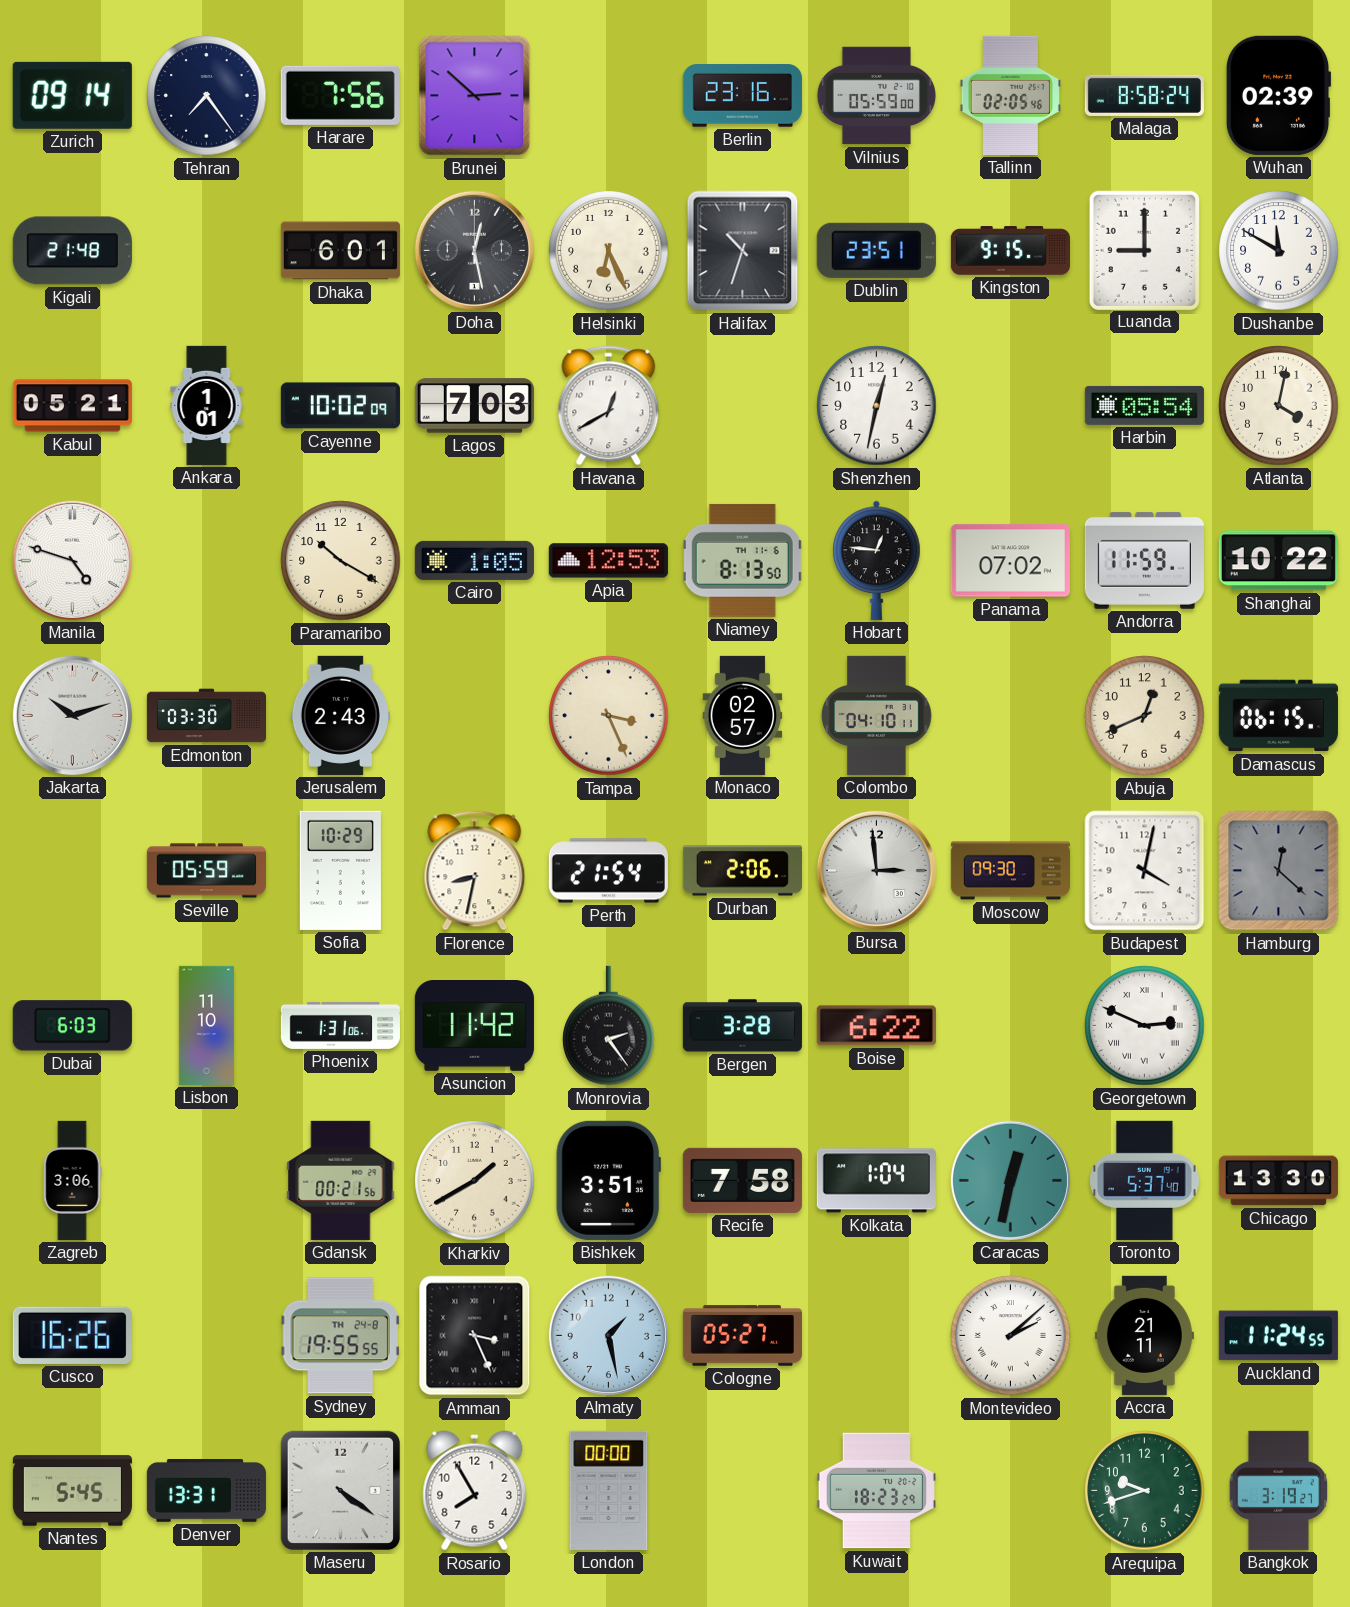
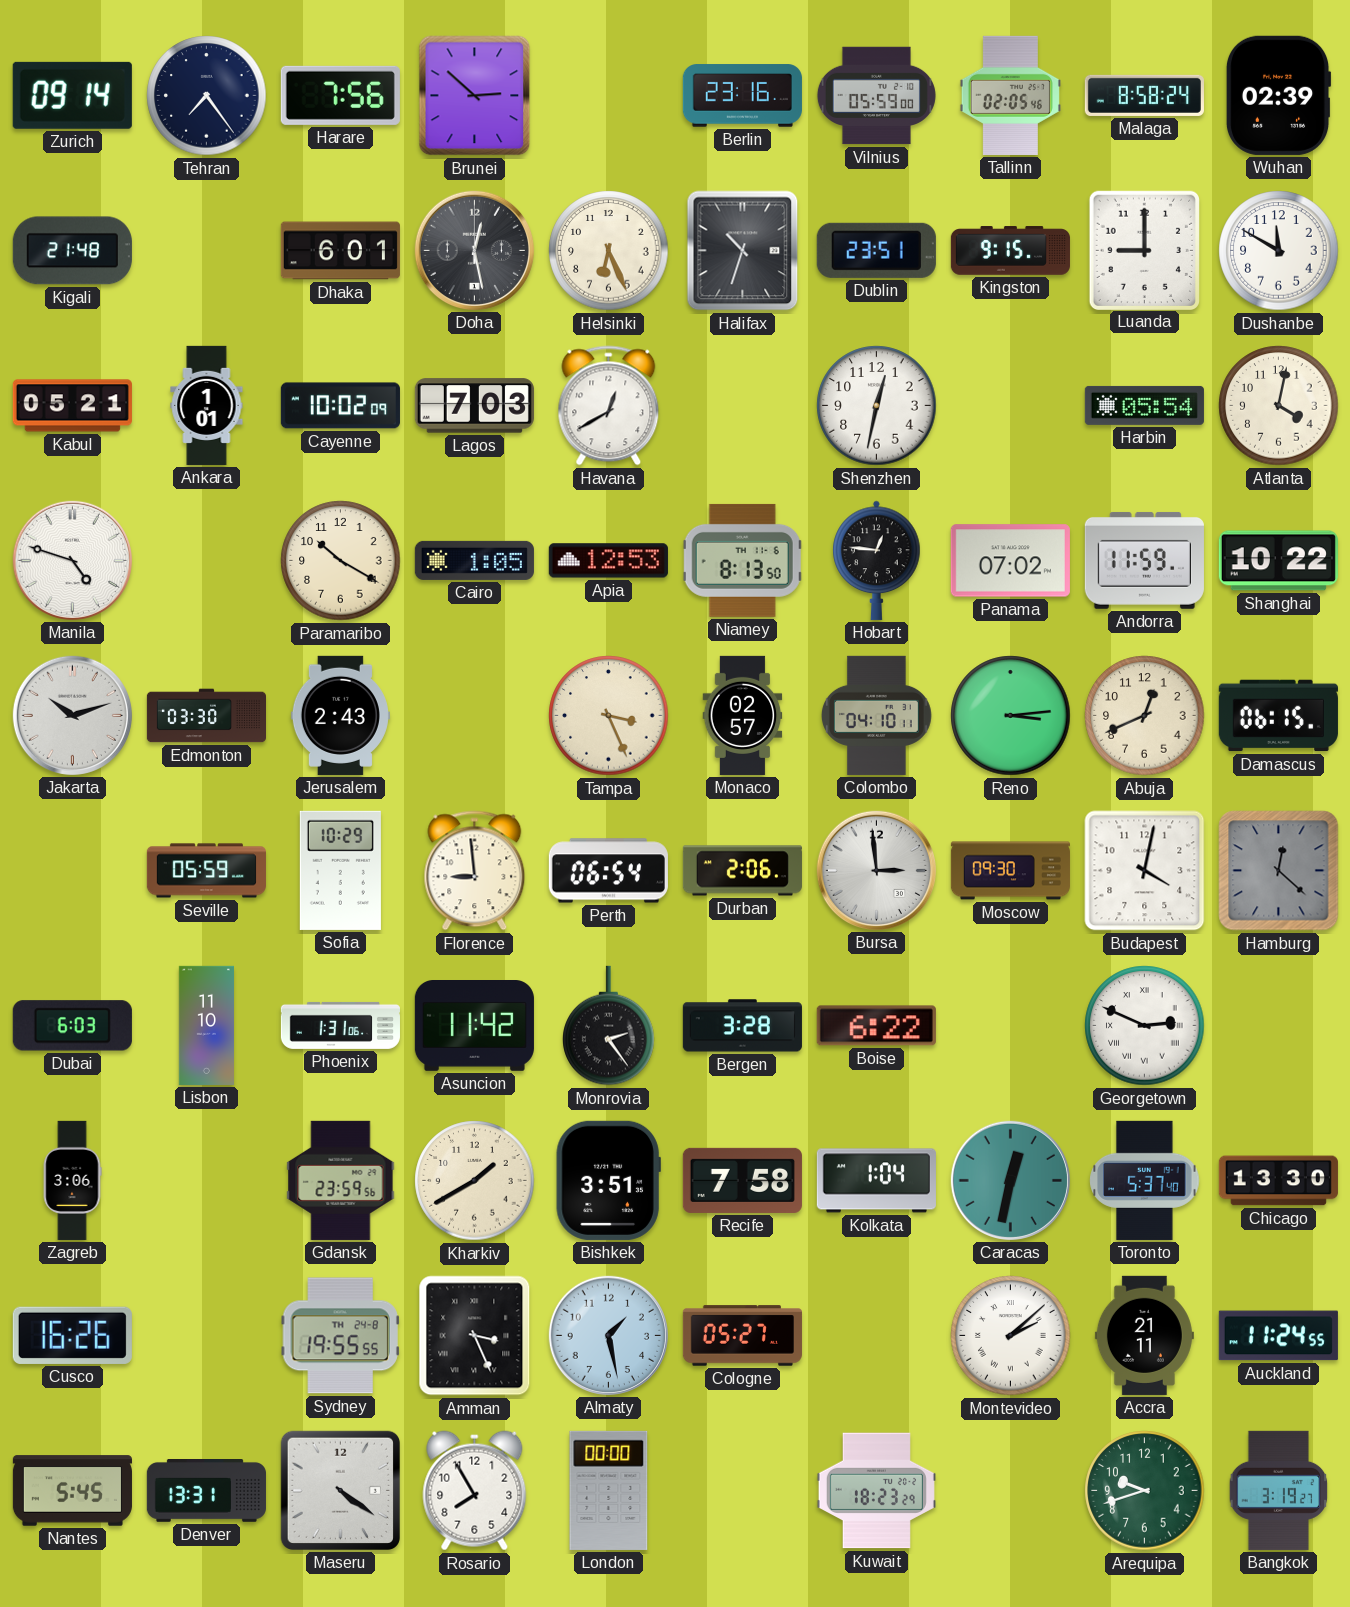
Reno: none -> 3:14
Florence: 8:32 -> 8:59
Perth: 21:54 -> 06:54
Gdansk: 00:21 -> 23:59
